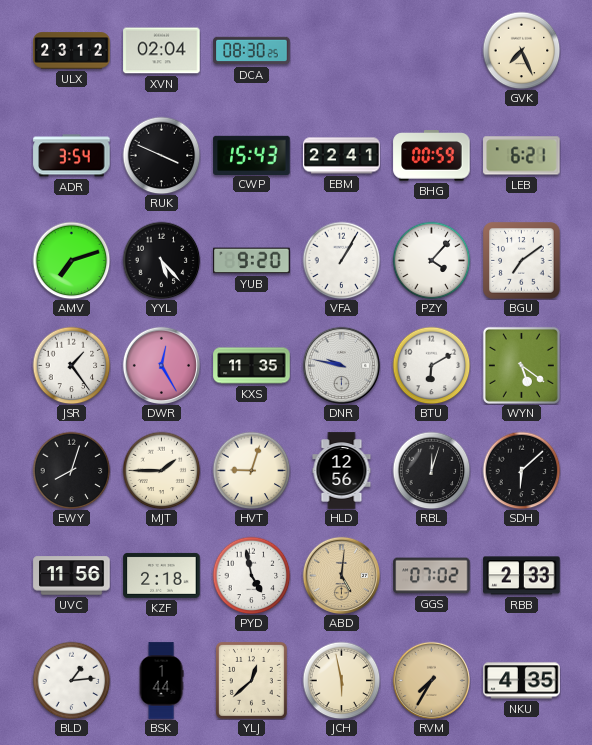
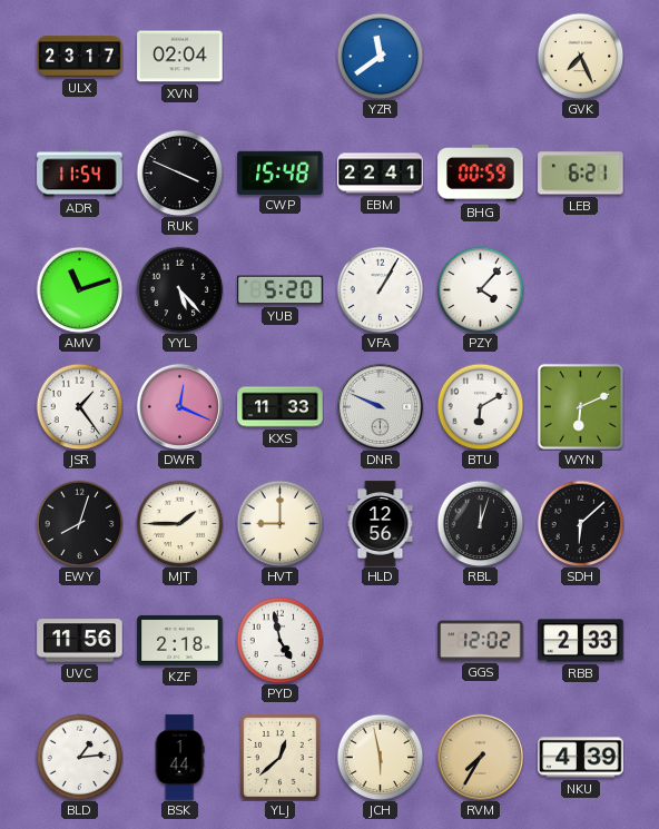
ULX: 23:12 -> 23:17
DCA: 08:30 -> none
YZR: none -> 11:39
ADR: 3:54 -> 11:54
CWP: 15:43 -> 15:48
AMV: 7:12 -> 11:12
YUB: 9:20 -> 5:20
BGU: 7:09 -> none
DWR: 12:25 -> 12:19
KXS: 11:35 -> 11:33
DNR: 9:47 -> 9:49
WYN: 5:21 -> 6:11
HVT: 9:03 -> 9:00
ABD: 5:01 -> none
GGS: 07:02 -> 12:02
NKU: 4:35 -> 4:39
